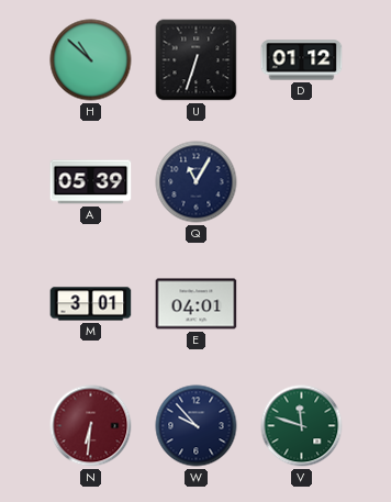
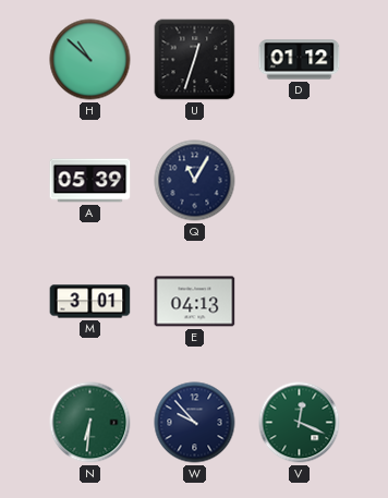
U: 6:33 -> 12:33
E: 04:01 -> 04:13
N dial: burgundy -> green
V: 11:48 -> 12:19
